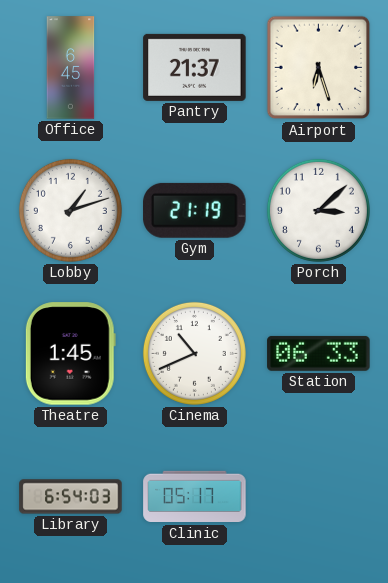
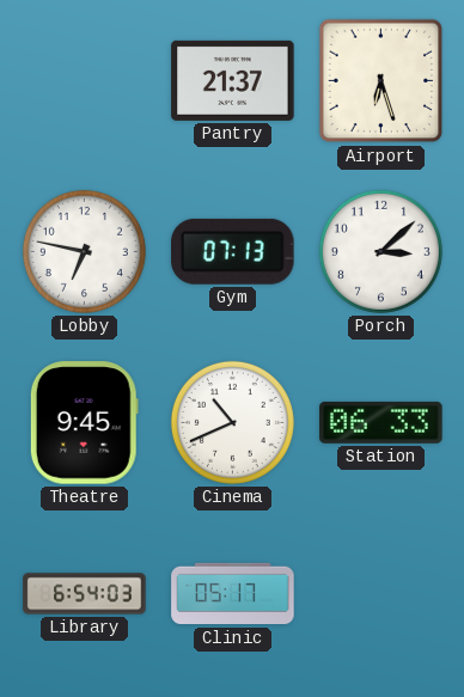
Office: 6:45 -> none
Lobby: 1:12 -> 6:47
Gym: 21:19 -> 07:13
Theatre: 1:45 -> 9:45
